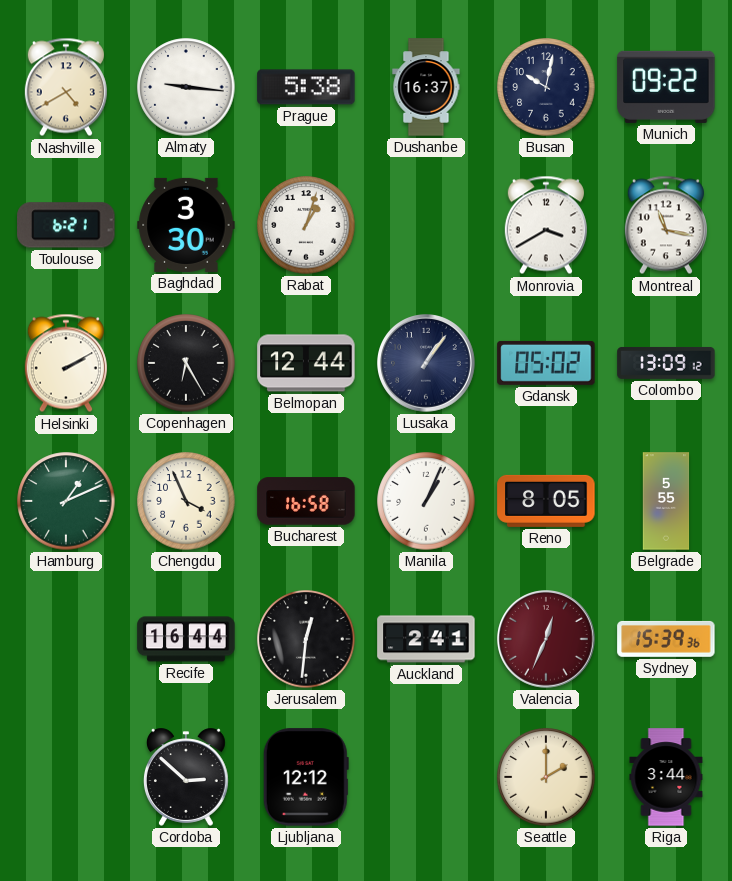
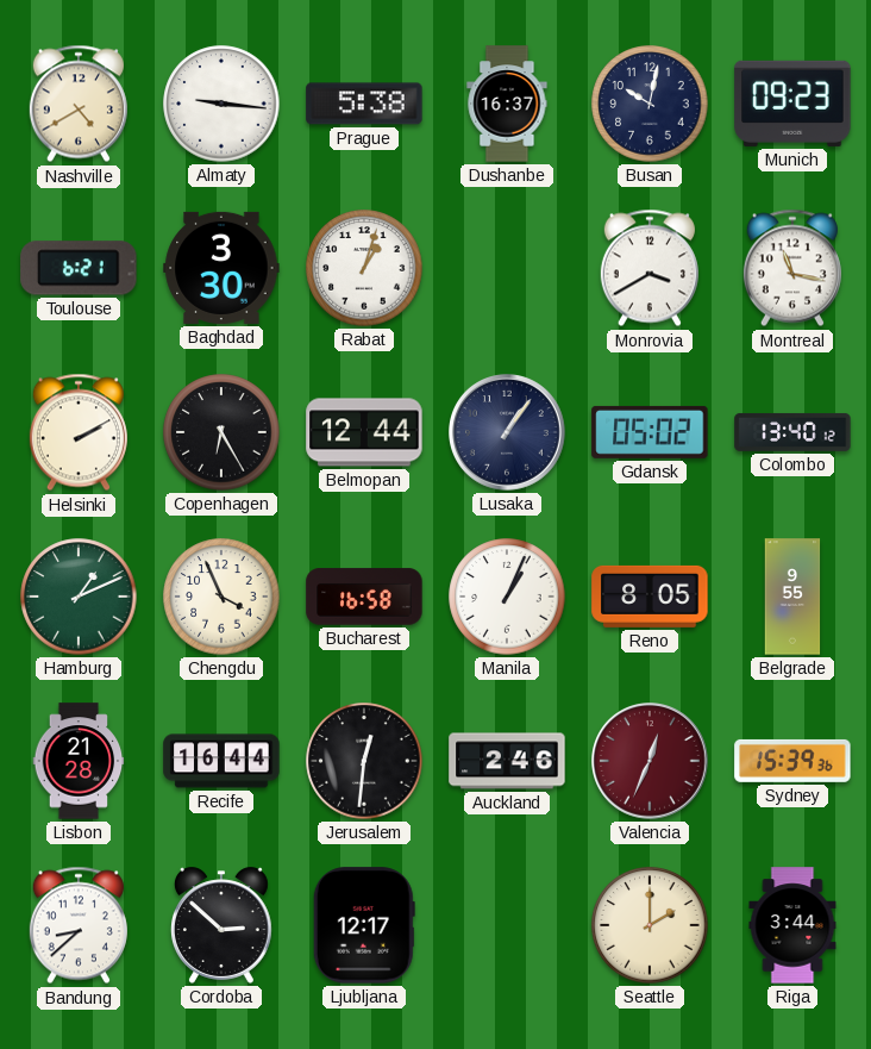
Munich: 09:22 -> 09:23
Colombo: 13:09 -> 13:40
Belgrade: 5:55 -> 9:55
Lisbon: none -> 21:28
Auckland: 2:41 -> 2:46
Bandung: none -> 8:38
Ljubljana: 12:12 -> 12:17
